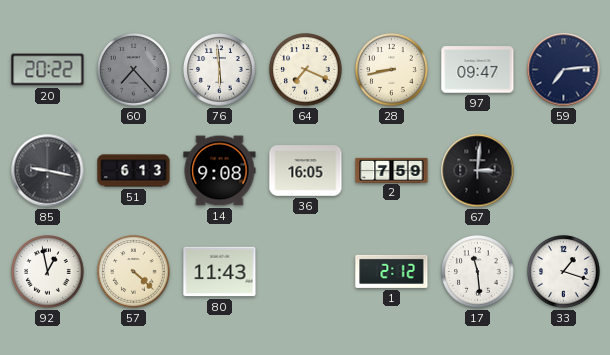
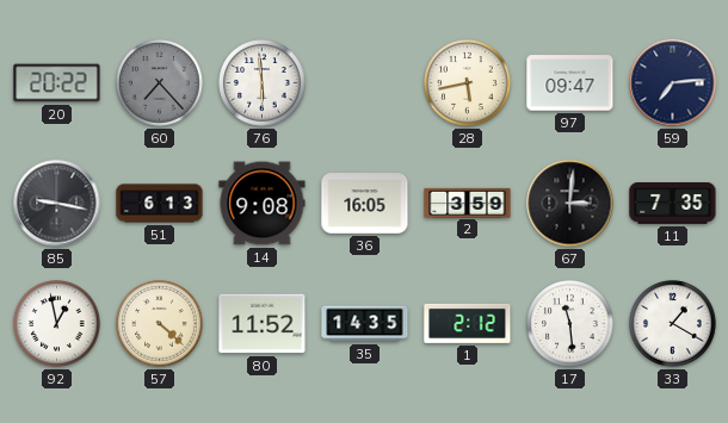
64: 7:19 -> none
28: 8:43 -> 5:43
2: 7:59 -> 3:59
11: none -> 7:35
80: 11:43 -> 11:52
35: none -> 14:35
33: 1:18 -> 1:20
